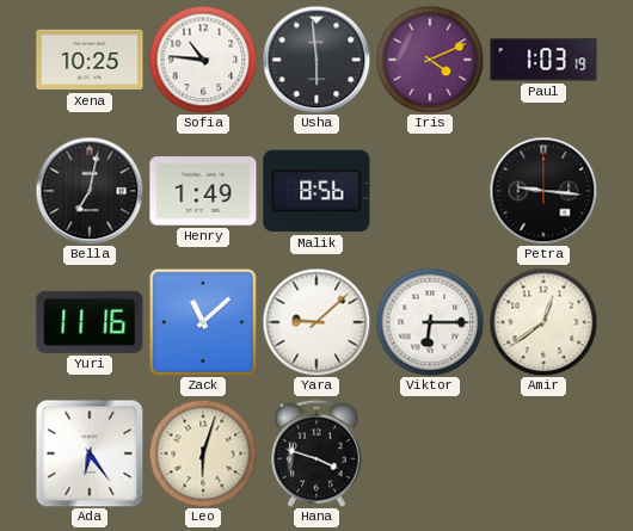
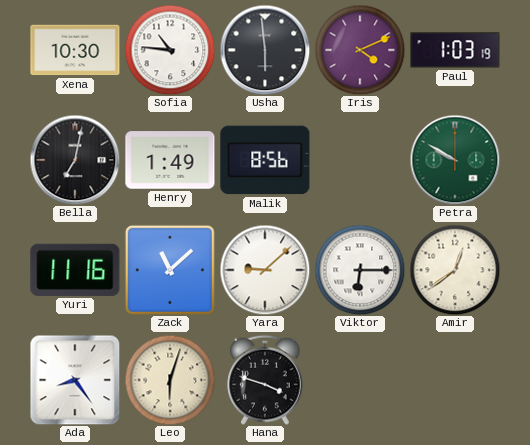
Xena: 10:25 -> 10:30
Petra: 9:16 -> 9:50
Petra dial: black -> green
Ada: 6:24 -> 8:24
